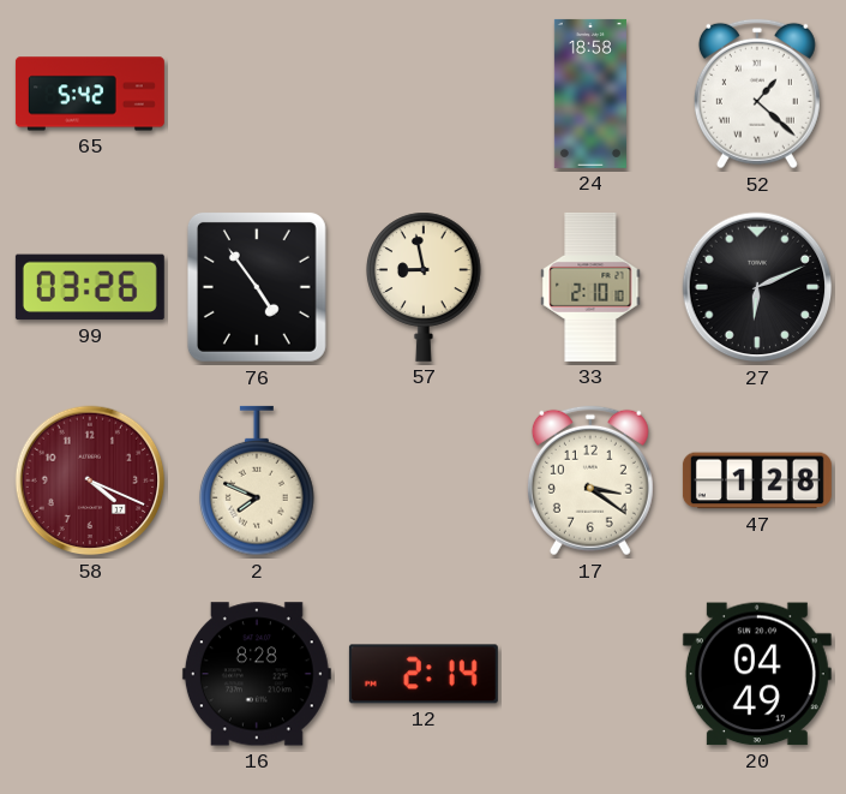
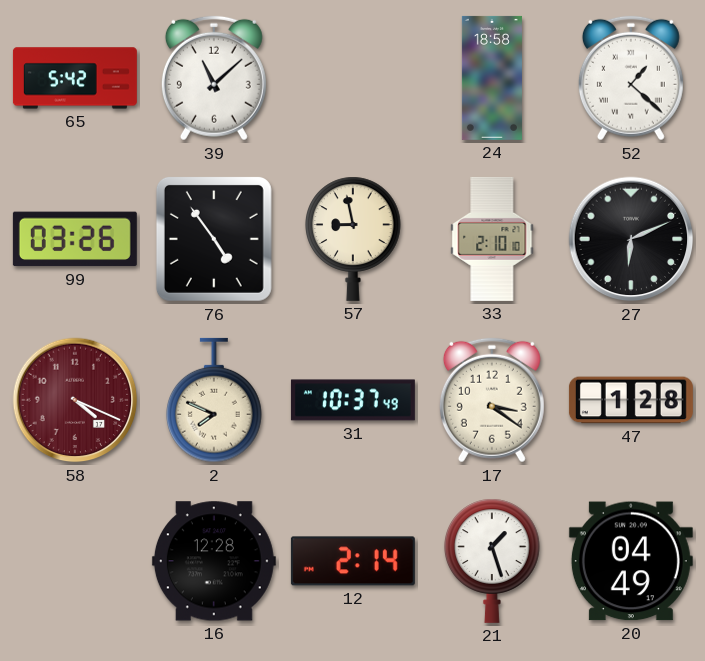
39: none -> 11:08
31: none -> 10:37
16: 8:28 -> 12:28
21: none -> 1:27
